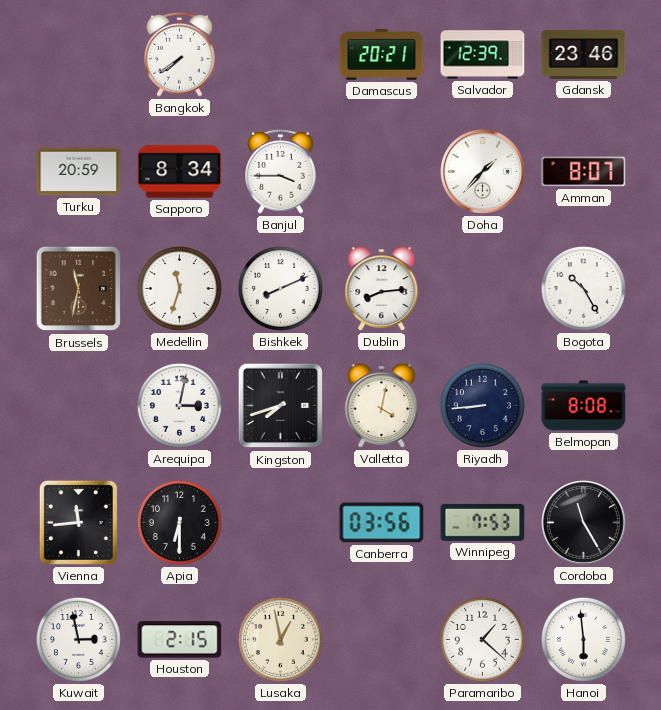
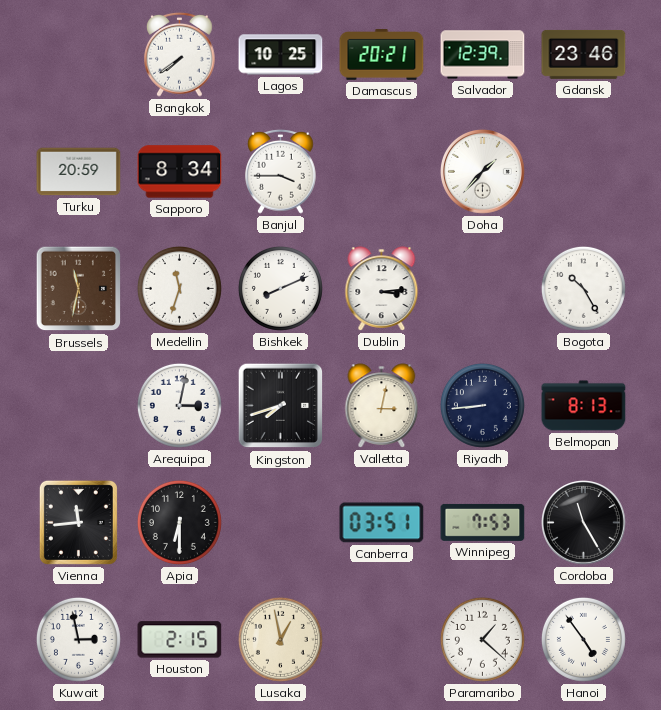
Lagos: none -> 10:25
Amman: 8:07 -> none
Dublin: 8:14 -> 3:14
Valletta: 4:02 -> 3:02
Belmopan: 8:08 -> 8:13
Canberra: 03:56 -> 03:51
Hanoi: 5:59 -> 4:54
